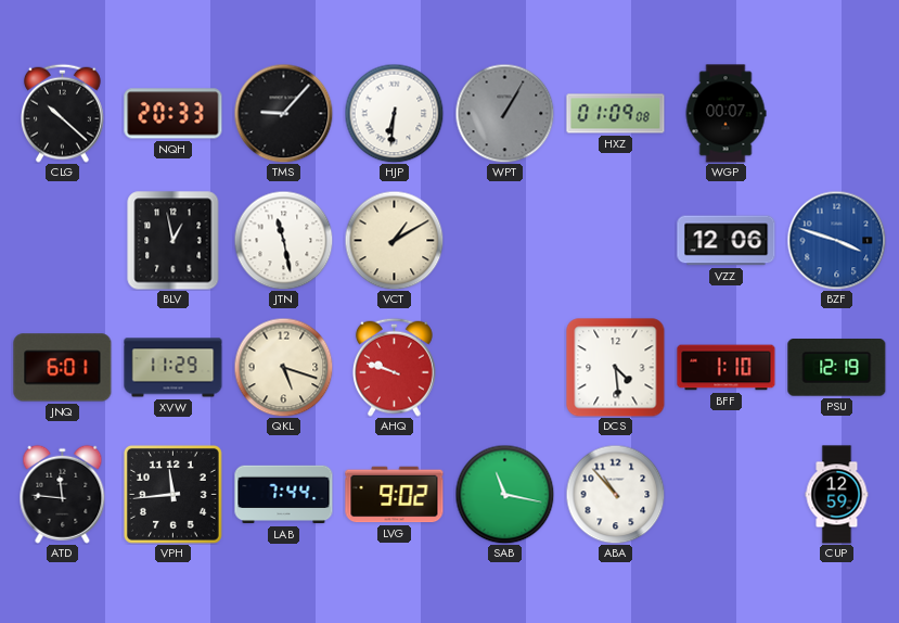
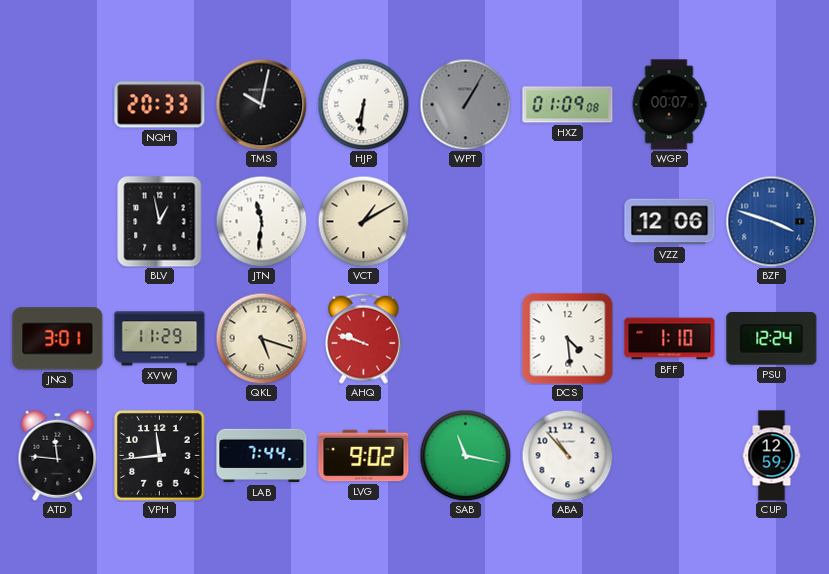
CLG: 10:22 -> none
TMS: 9:07 -> 10:02
JTN: 11:28 -> 11:31
JNQ: 6:01 -> 3:01
PSU: 12:19 -> 12:24
